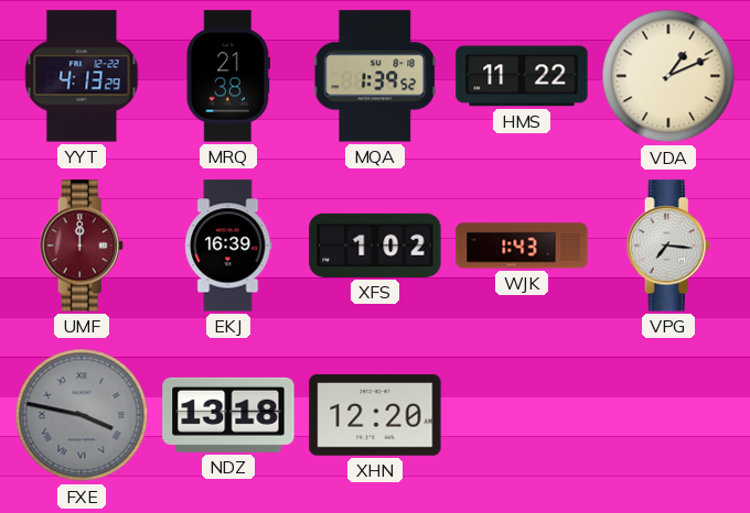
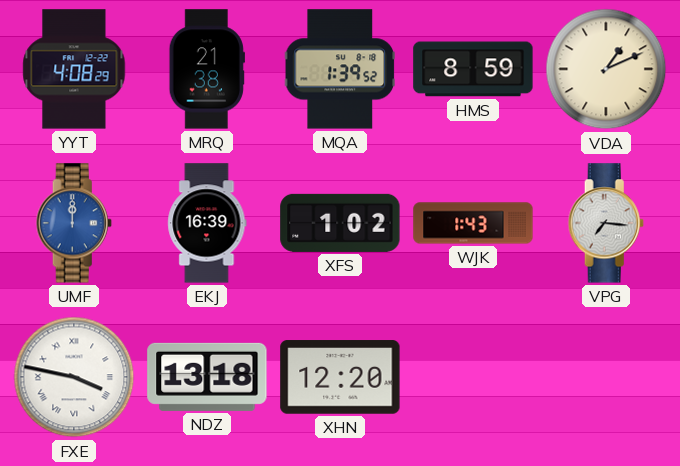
YYT: 4:13 -> 4:08
HMS: 11:22 -> 8:59
UMF dial: burgundy -> blue
FXE dial: grey -> white
